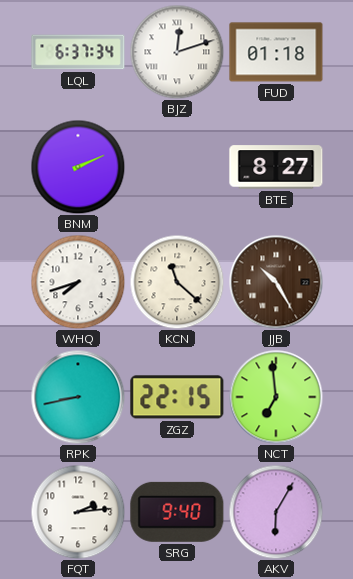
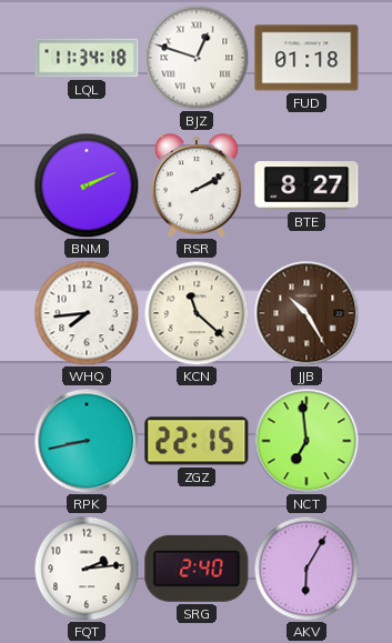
LQL: 6:37 -> 11:34
BJZ: 12:12 -> 12:48
RSR: none -> 2:10
WHQ: 7:42 -> 7:44
SRG: 9:40 -> 2:40
